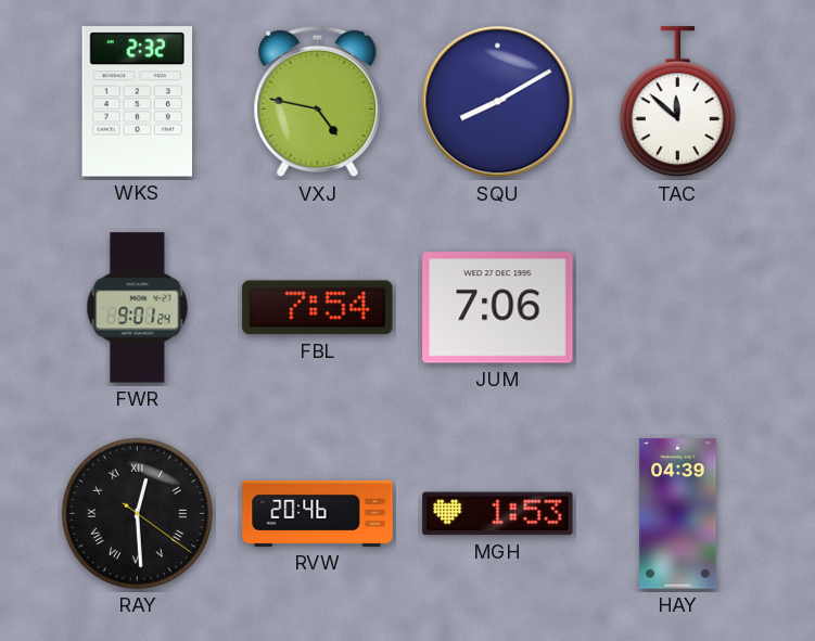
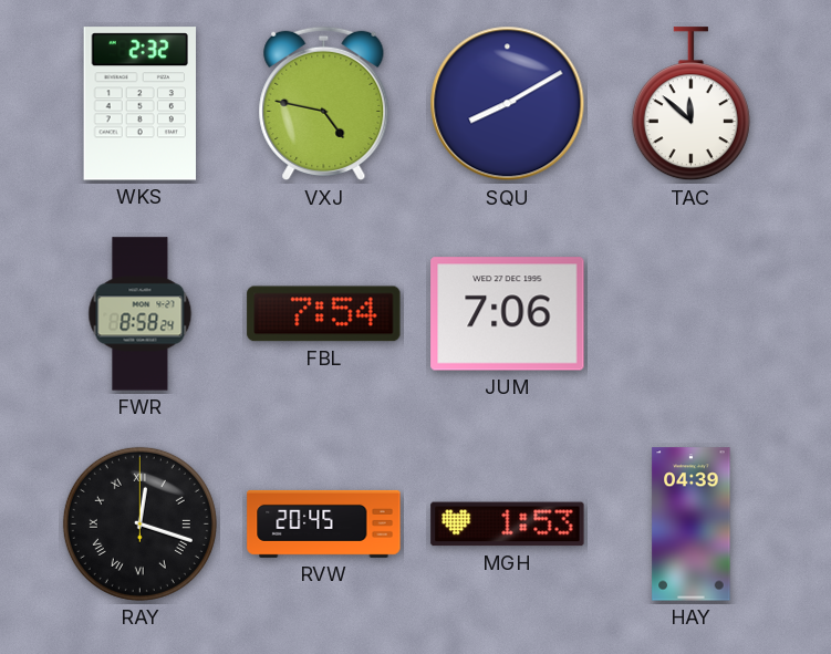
FWR: 9:01 -> 8:58
RAY: 12:29 -> 12:18
RVW: 20:46 -> 20:45
